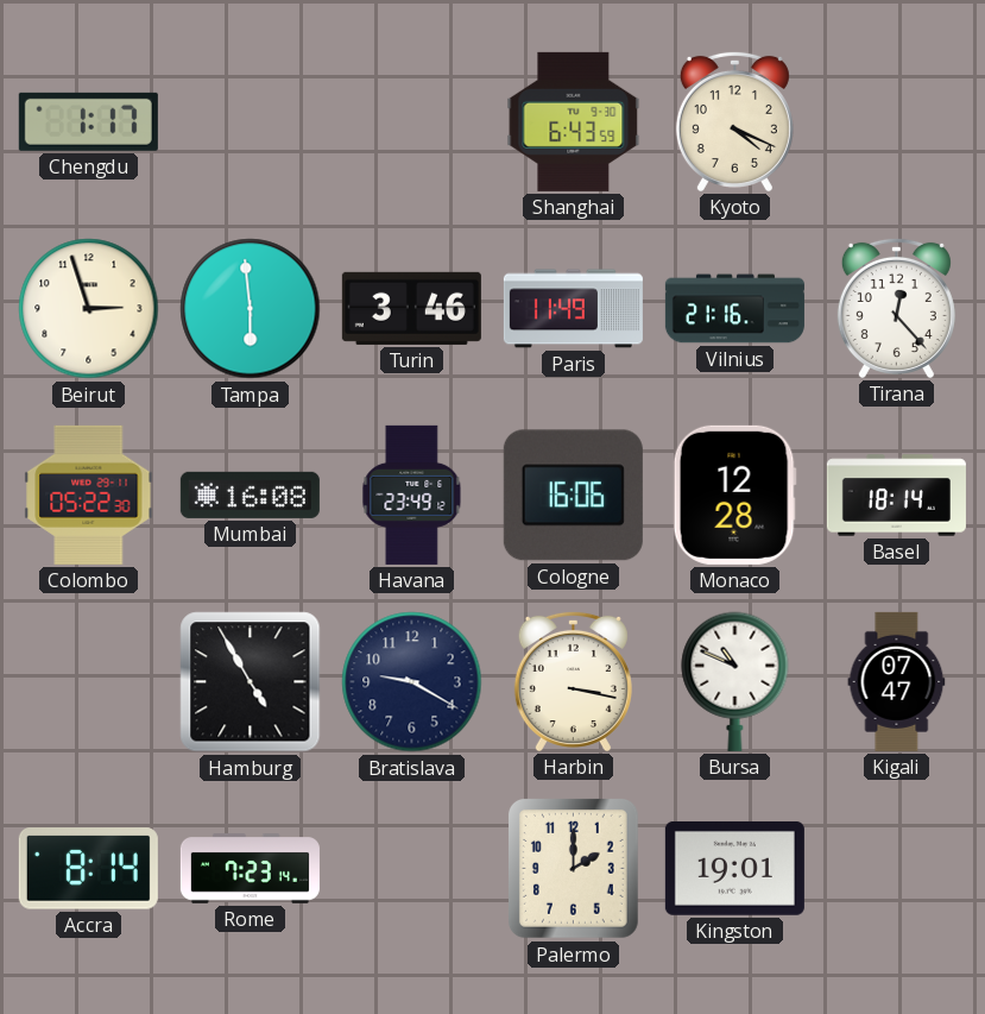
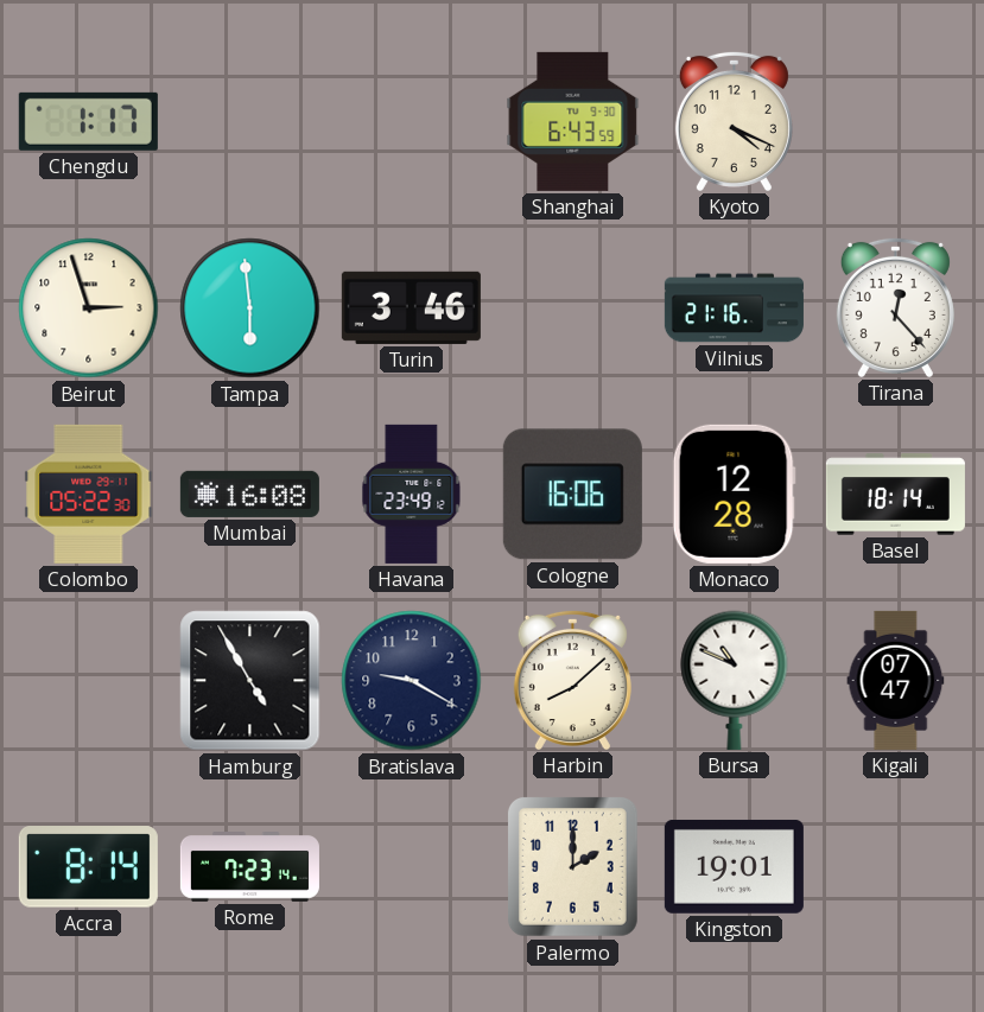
Paris: 11:49 -> none
Harbin: 3:17 -> 8:08
